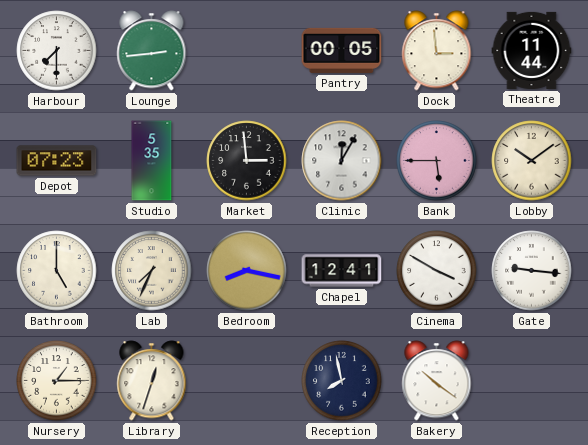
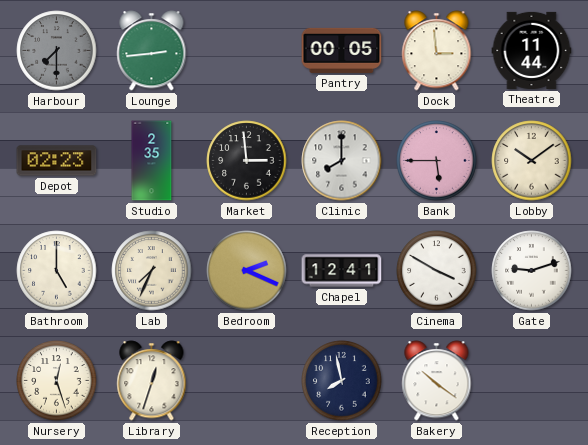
Harbour dial: white -> grey
Depot: 07:23 -> 02:23
Studio: 5:35 -> 2:35
Clinic: 12:05 -> 8:00
Bedroom: 8:17 -> 2:19
Gate: 9:16 -> 9:12
Nursery: 1:15 -> 12:27
